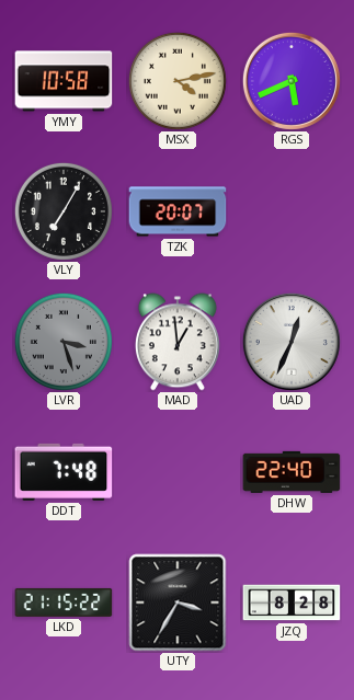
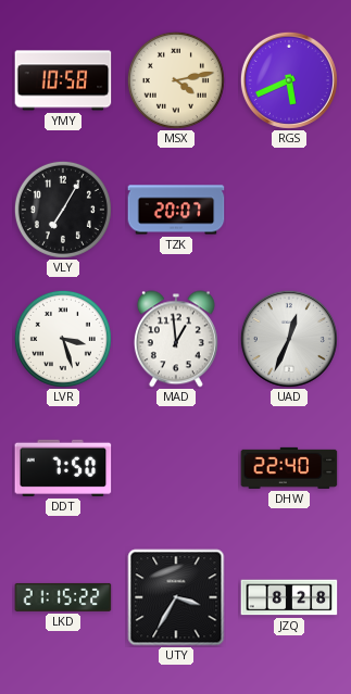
LVR dial: grey -> white
DDT: 7:48 -> 7:50
